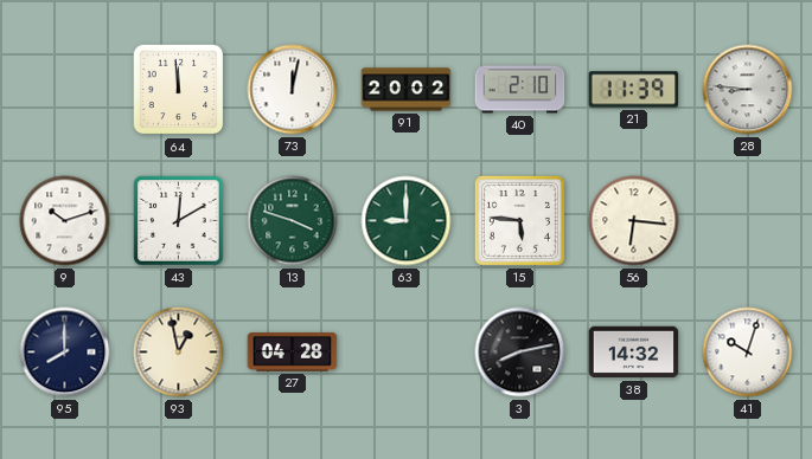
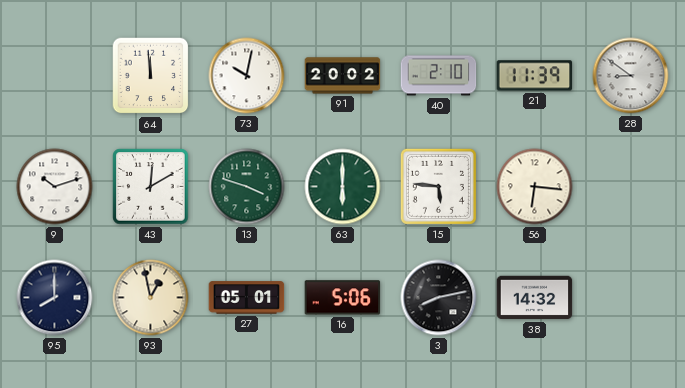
73: 12:02 -> 10:02
28: 8:46 -> 8:51
63: 9:00 -> 6:00
27: 04:28 -> 05:01
16: none -> 5:06
41: 10:03 -> none
